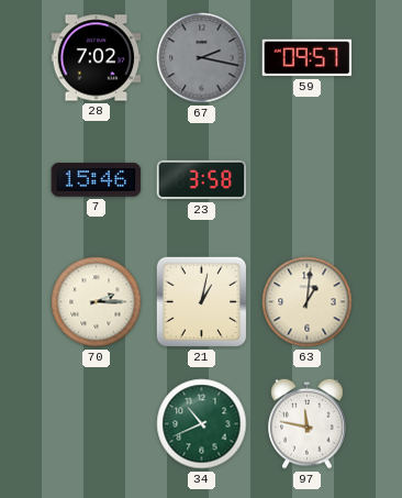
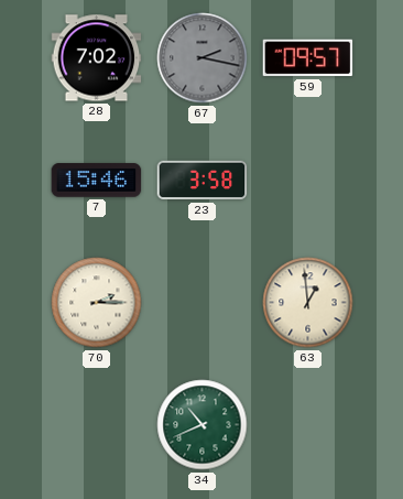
21: 1:02 -> none
63: 1:01 -> 12:59
97: 11:47 -> none
